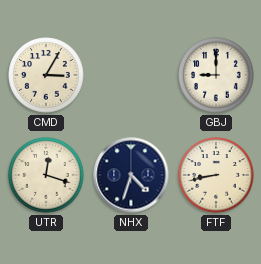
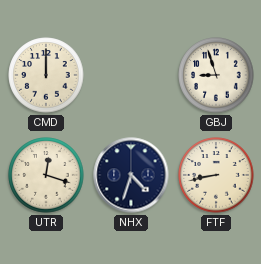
CMD: 3:05 -> 12:00
GBJ: 9:00 -> 8:57
